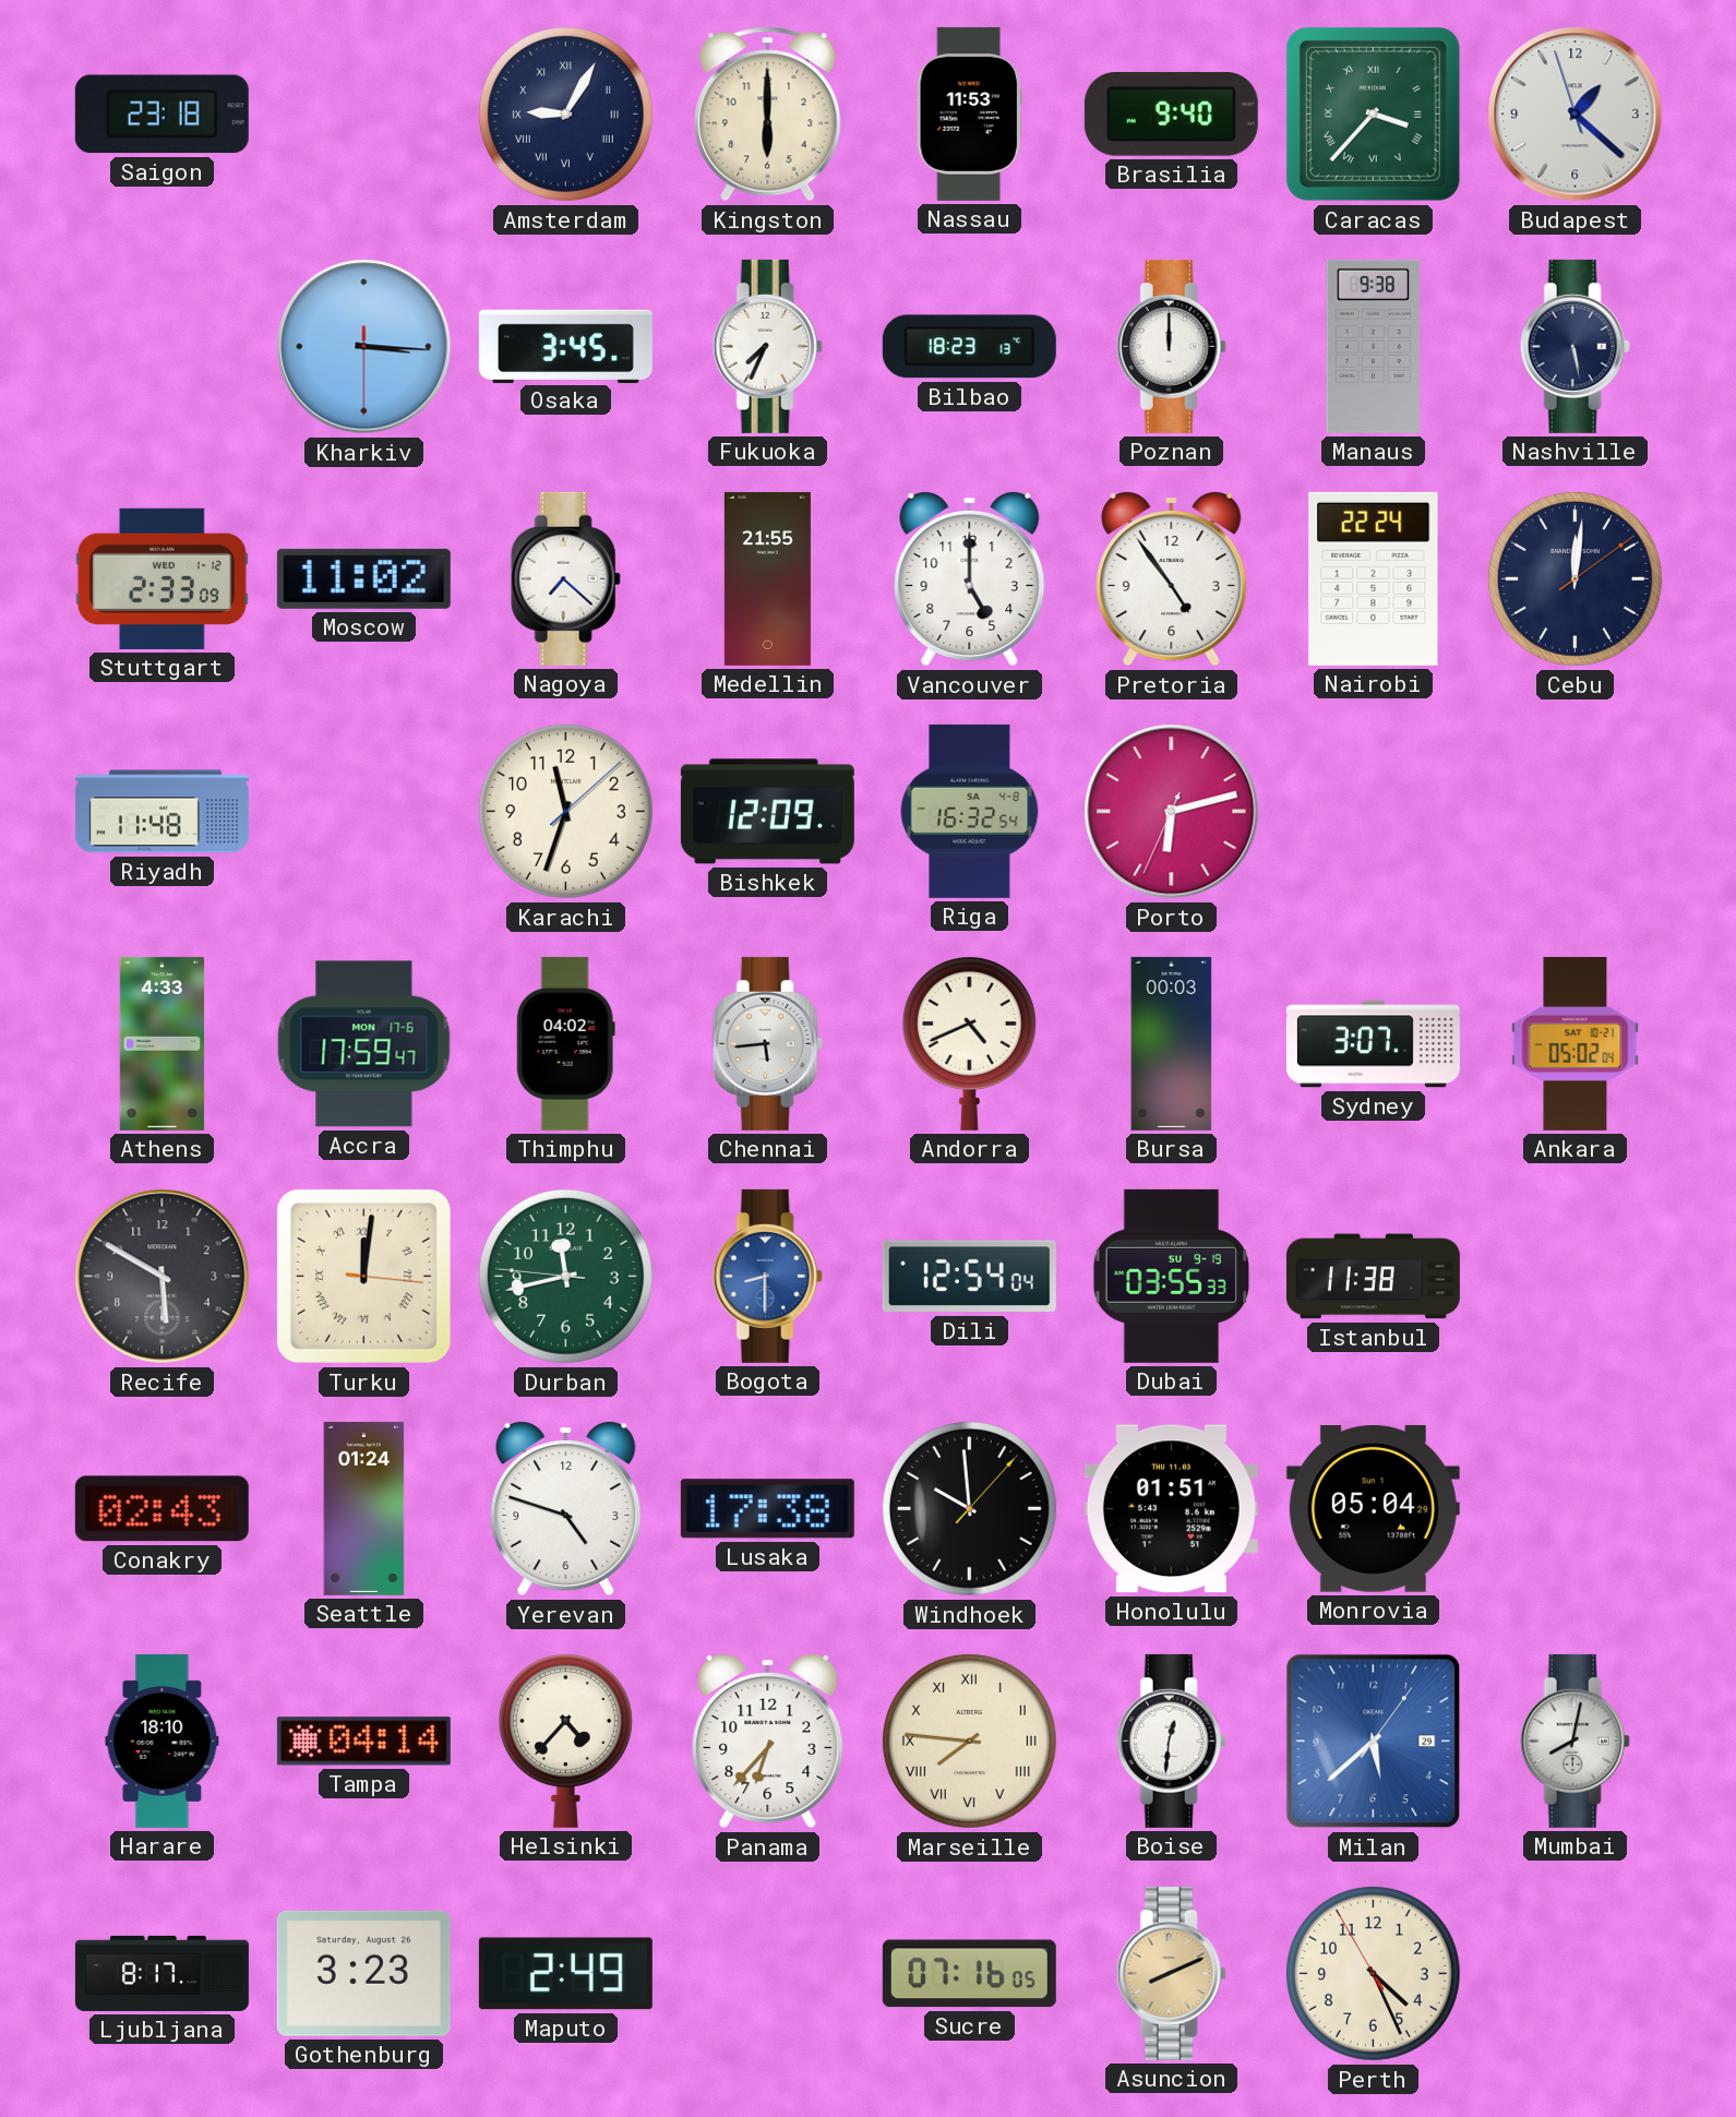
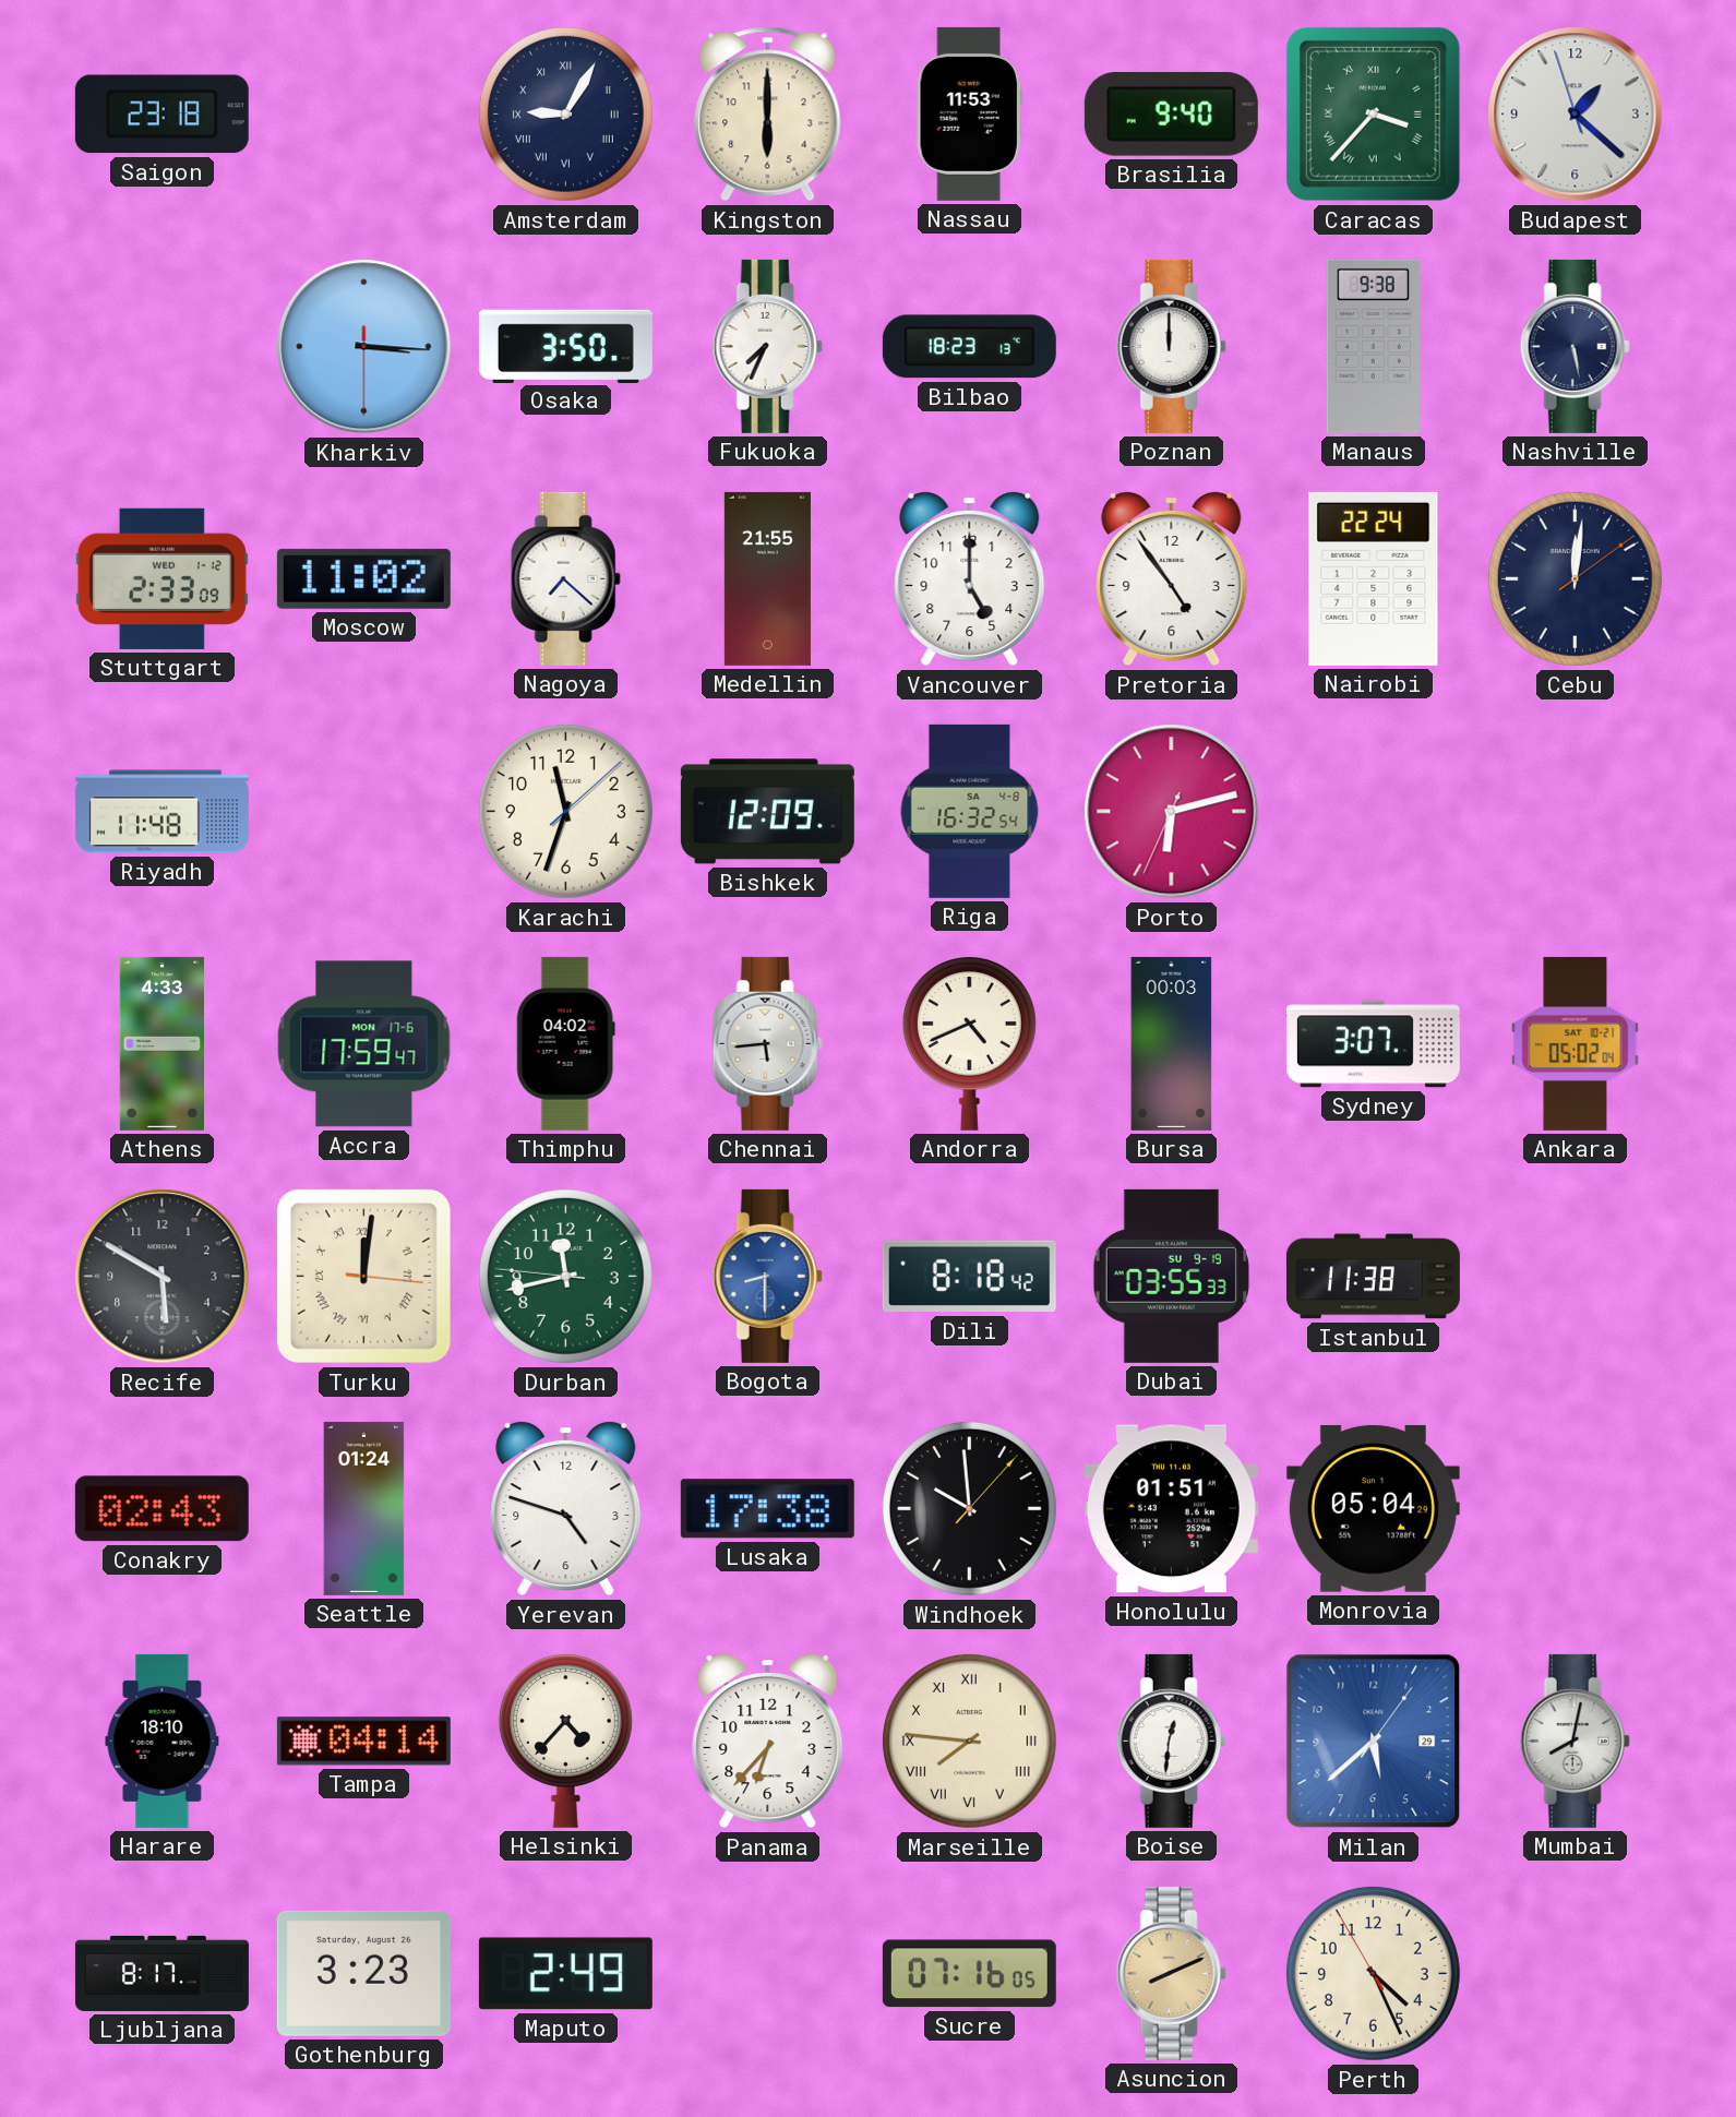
Osaka: 3:45 -> 3:50
Dili: 12:54 -> 8:18
